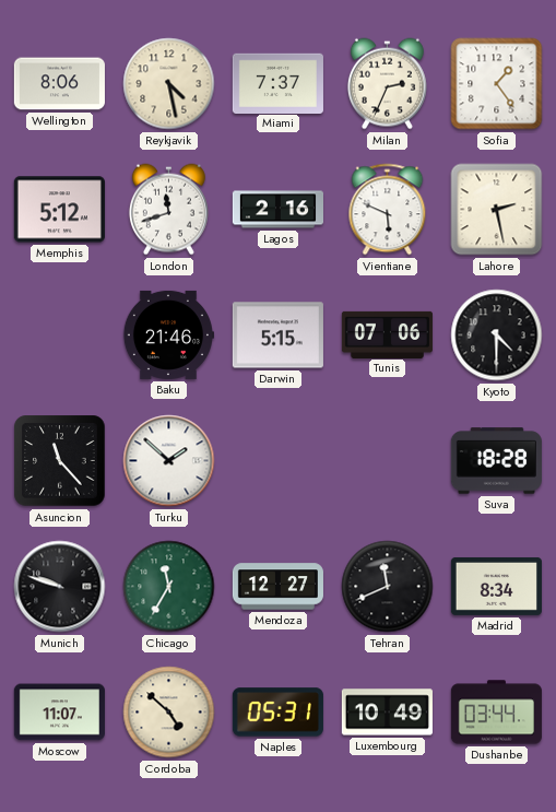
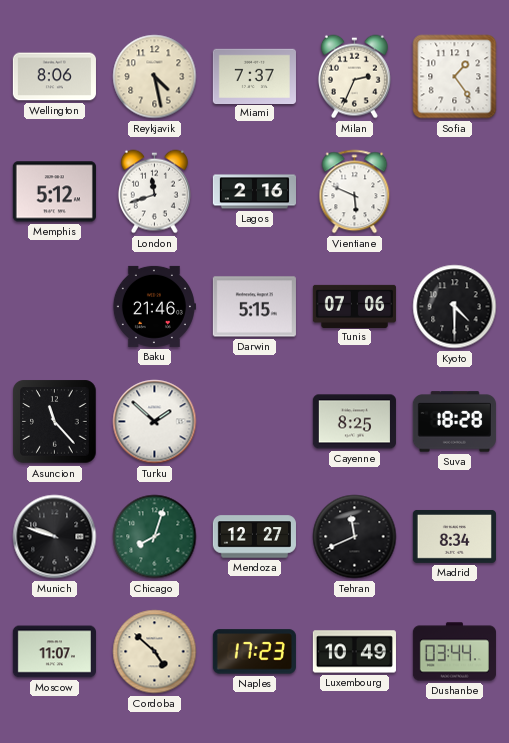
Lahore: 2:28 -> none
Cayenne: none -> 8:25
Chicago: 11:35 -> 8:03
Naples: 05:31 -> 17:23
